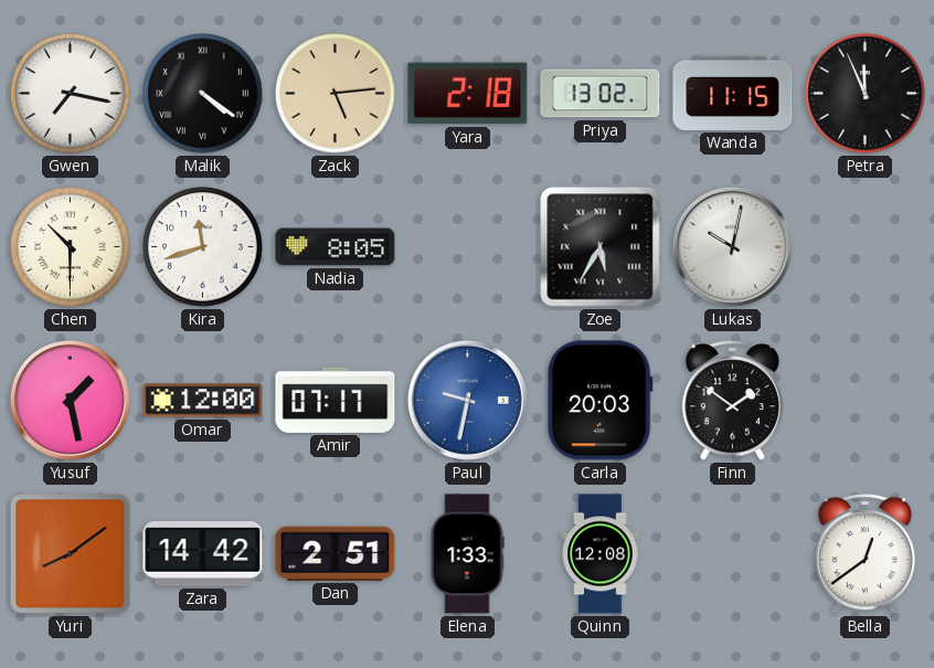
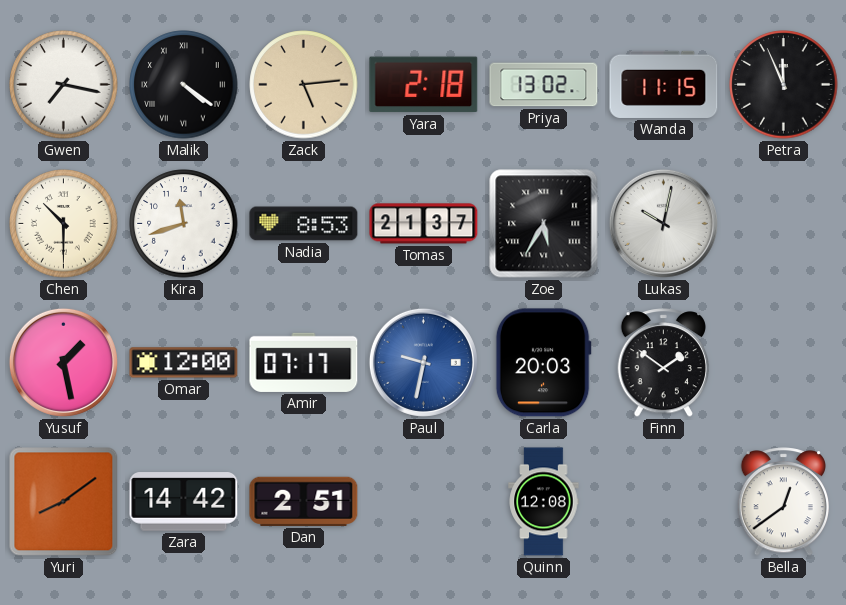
Nadia: 8:05 -> 8:53
Tomas: none -> 21:37
Elena: 1:33 -> none
